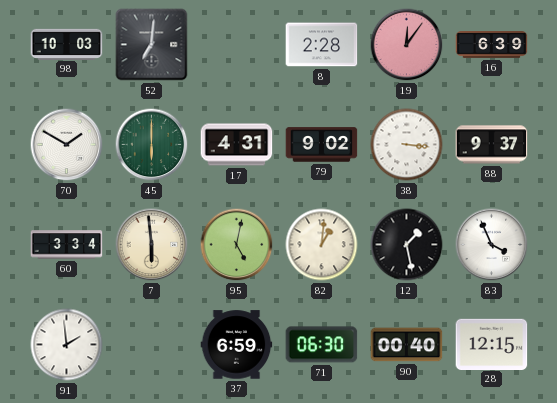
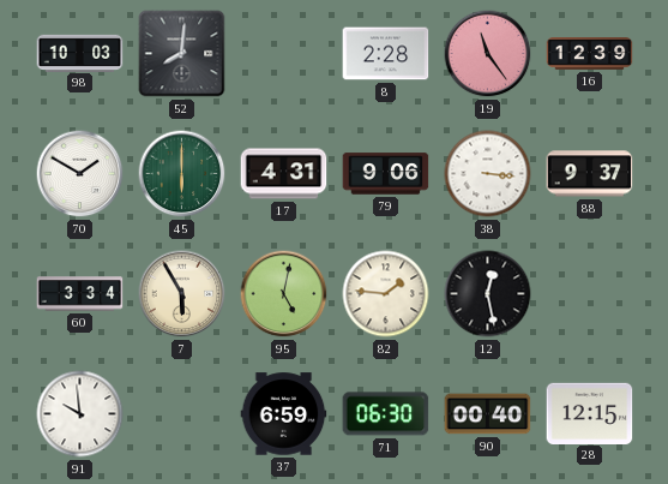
52: 7:01 -> 8:01
19: 12:06 -> 11:24
16: 6:39 -> 12:39
79: 9:02 -> 9:06
7: 5:59 -> 5:55
82: 1:01 -> 1:46
12: 1:28 -> 12:28
83: 3:56 -> none
91: 1:59 -> 9:59
